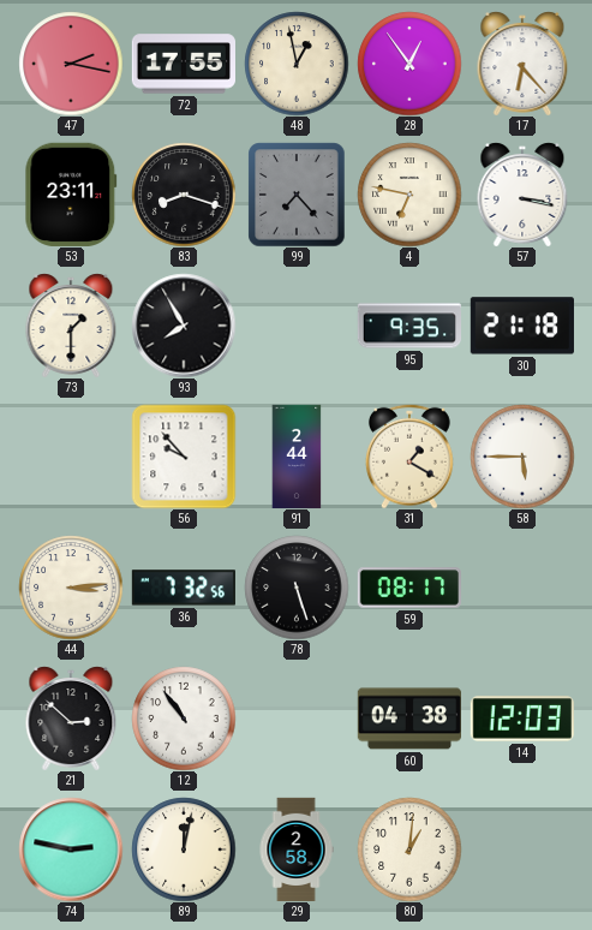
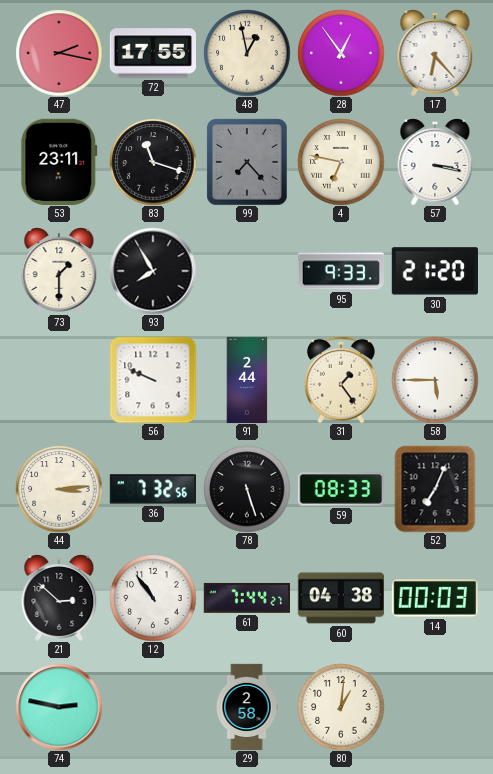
83: 8:18 -> 11:18
95: 9:35 -> 9:33
30: 21:18 -> 21:20
56: 9:53 -> 9:49
31: 1:20 -> 1:24
59: 08:17 -> 08:33
52: none -> 7:04
61: none -> 7:44
14: 12:03 -> 00:03
89: 12:02 -> none
